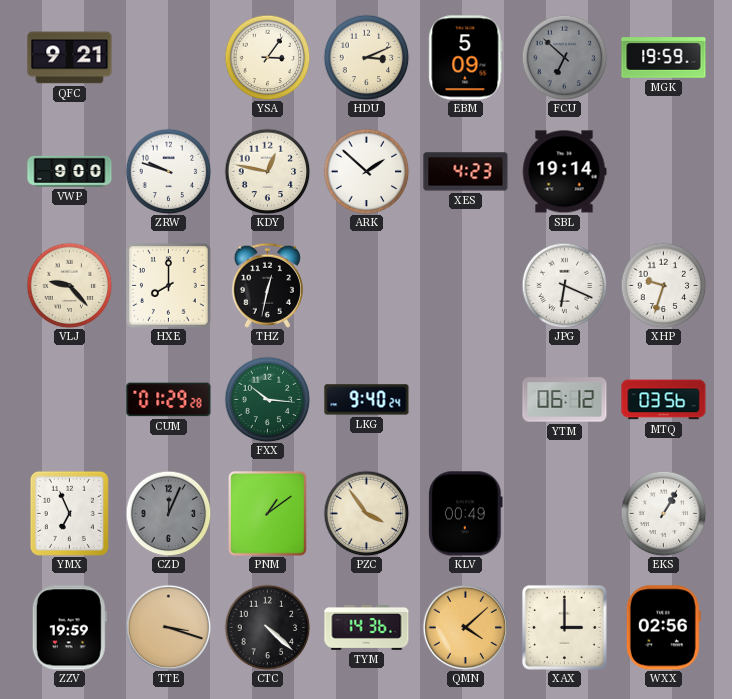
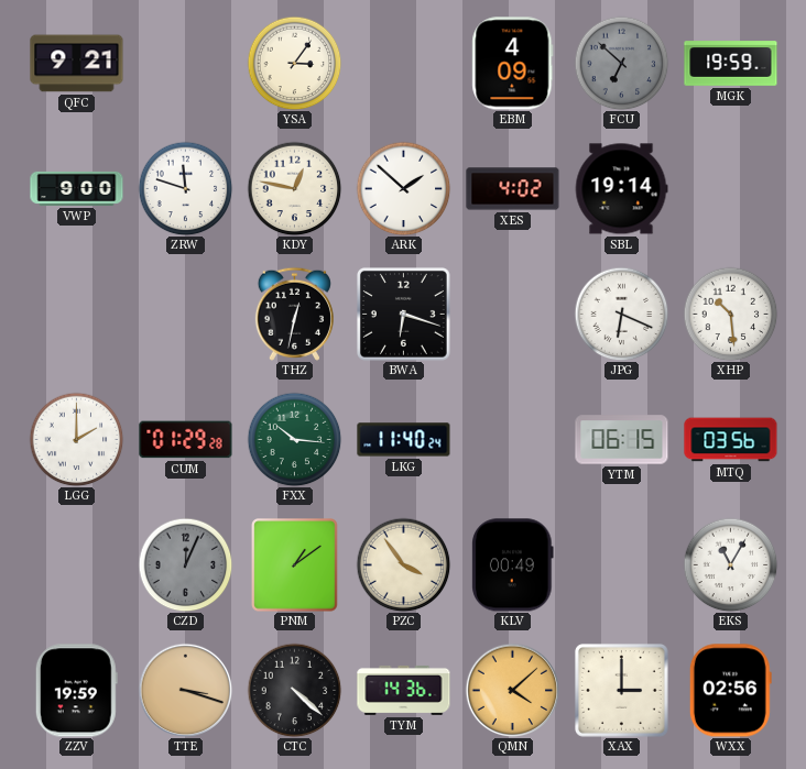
HDU: 3:11 -> none
EBM: 5:09 -> 4:09
ZRW: 9:48 -> 11:48
XES: 4:23 -> 4:02
VLJ: 9:23 -> none
HXE: 8:00 -> none
BWA: none -> 6:18
XHP: 9:33 -> 10:29
LGG: none -> 2:00
LKG: 9:40 -> 11:40
YTM: 06:12 -> 06:15
YMX: 6:56 -> none
EKS: 1:05 -> 11:05
